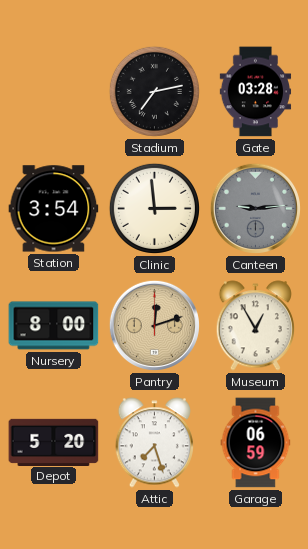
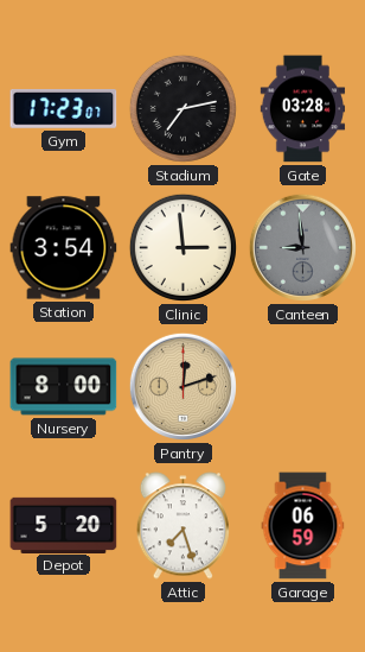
Gym: none -> 17:23
Canteen: 9:14 -> 8:59
Museum: 12:55 -> none
